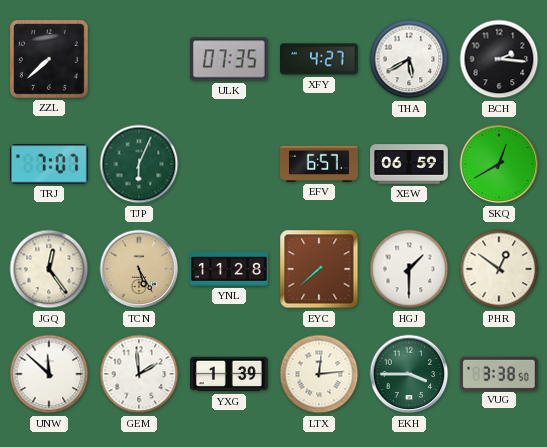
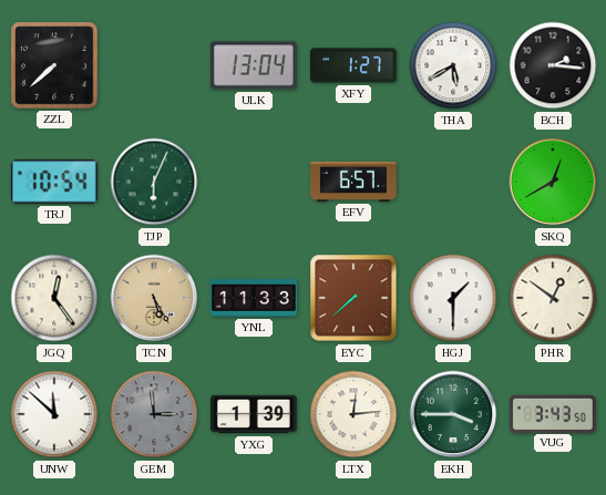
ULK: 07:35 -> 13:04
XFY: 4:27 -> 1:27
TRJ: 7:07 -> 10:54
XEW: 06:59 -> none
YNL: 11:28 -> 11:33
GEM: 1:59 -> 2:59
GEM dial: white -> grey
VUG: 3:38 -> 3:43
